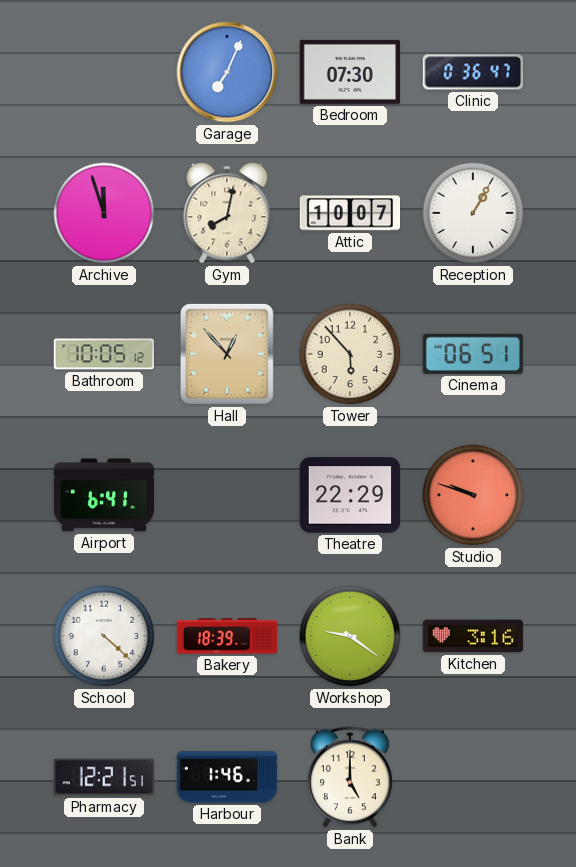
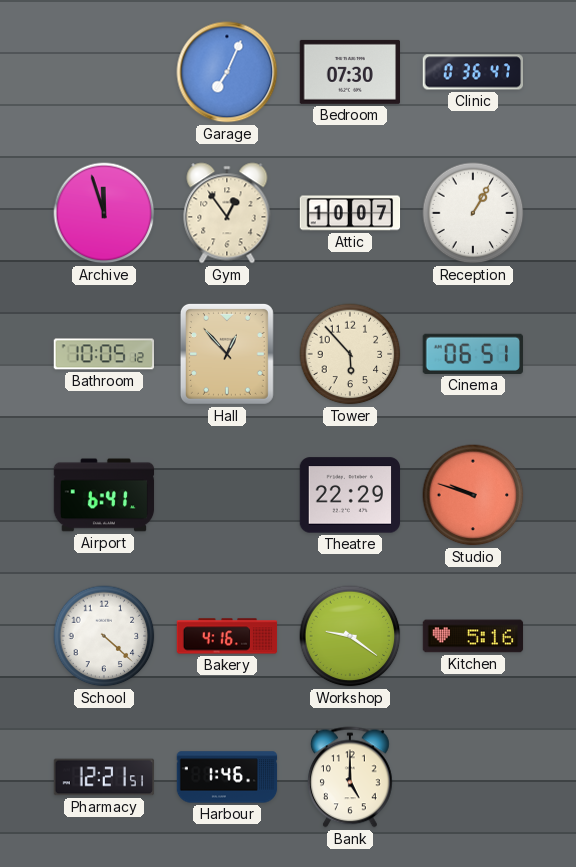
Gym: 8:02 -> 12:54
Bakery: 18:39 -> 4:16
Kitchen: 3:16 -> 5:16
